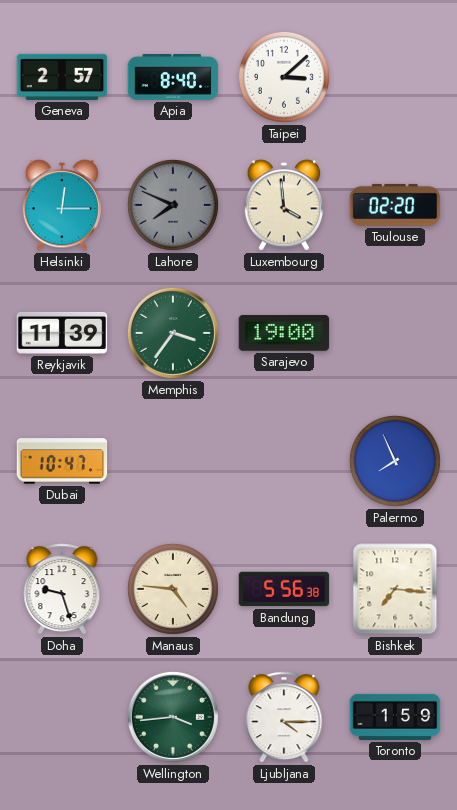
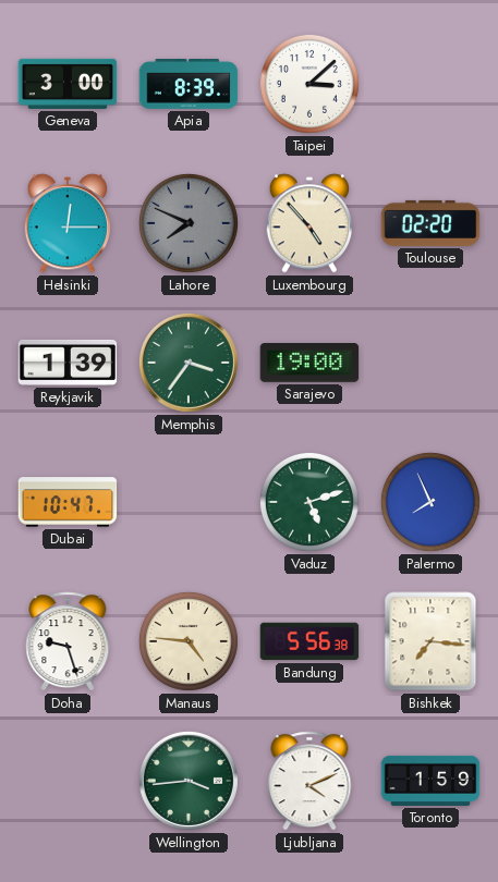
Geneva: 2:57 -> 3:00
Apia: 8:40 -> 8:39
Luxembourg: 3:59 -> 4:53
Reykjavik: 11:39 -> 1:39
Vaduz: none -> 5:12
Ljubljana: 4:15 -> 4:11
